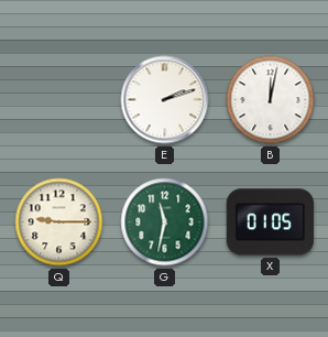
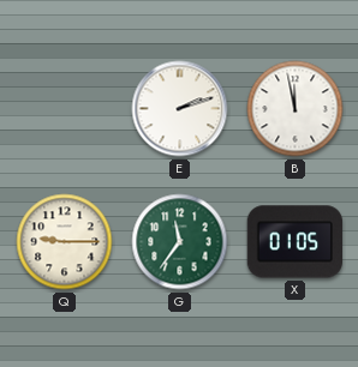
B: 12:02 -> 11:58
G: 11:32 -> 11:36
